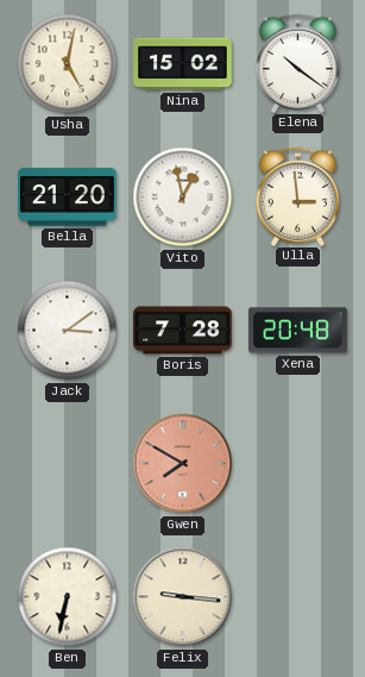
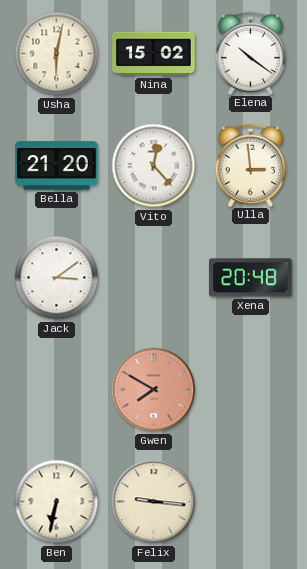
Usha: 5:02 -> 6:02
Vito: 12:58 -> 12:23
Boris: 7:28 -> none
